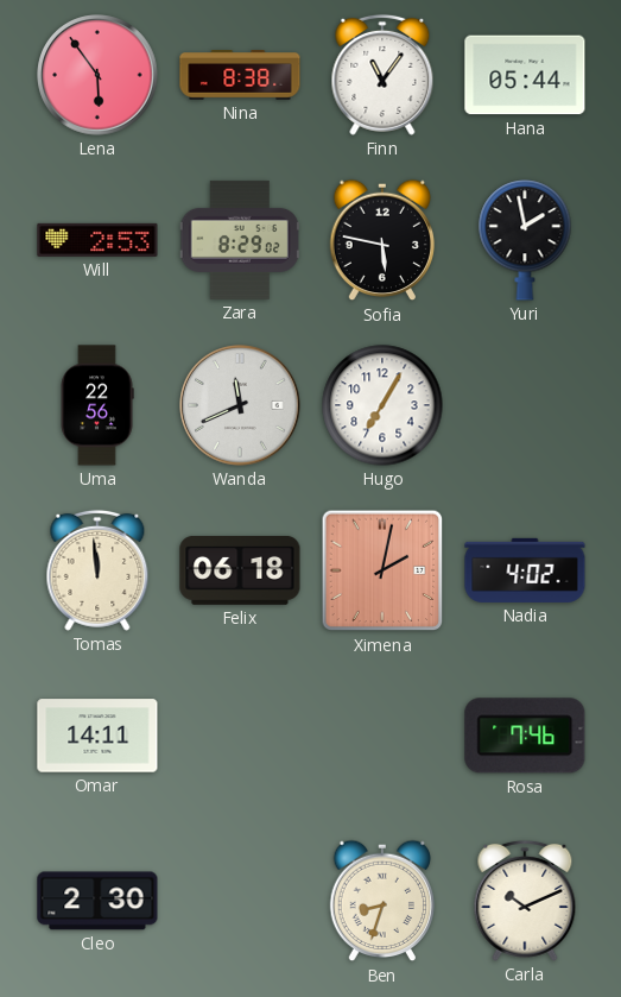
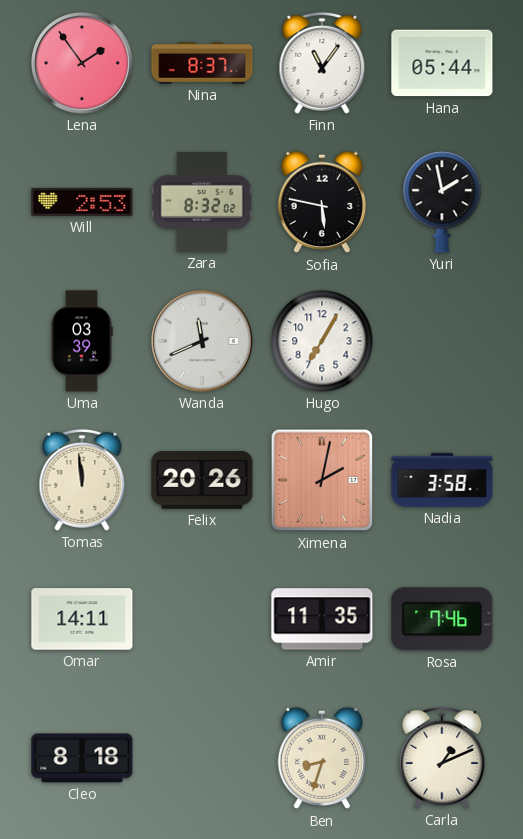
Lena: 5:54 -> 1:54
Nina: 8:38 -> 8:37
Zara: 8:29 -> 8:32
Uma: 22:56 -> 03:39
Felix: 06:18 -> 20:26
Nadia: 4:02 -> 3:58
Amir: none -> 11:35
Cleo: 2:30 -> 8:18
Carla: 10:11 -> 1:11
